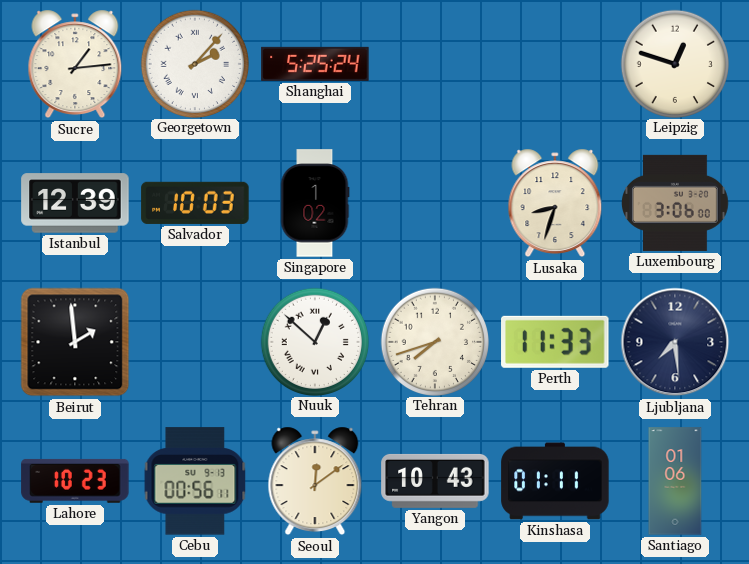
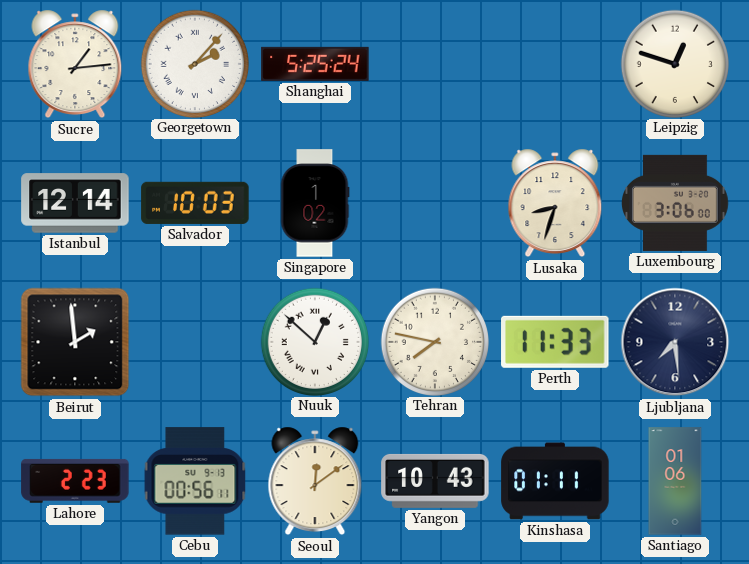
Istanbul: 12:39 -> 12:14
Tehran: 7:42 -> 7:47
Lahore: 10:23 -> 2:23
